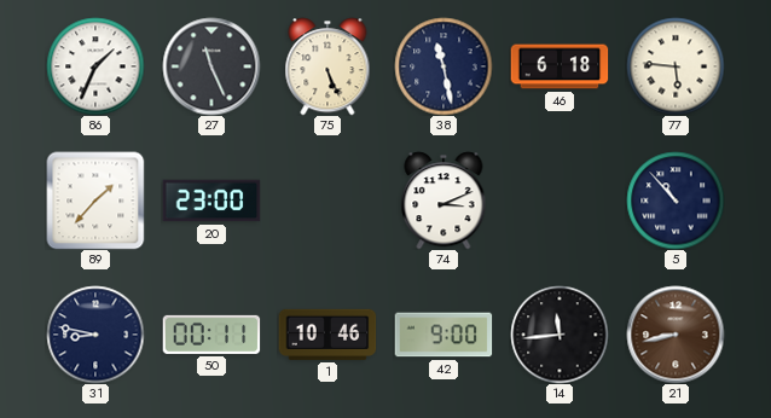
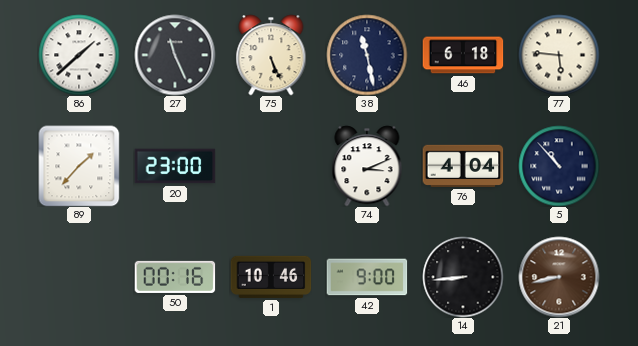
86: 1:34 -> 1:38
76: none -> 4:04
31: 8:47 -> none
50: 00:11 -> 00:16
14: 11:44 -> 8:44
